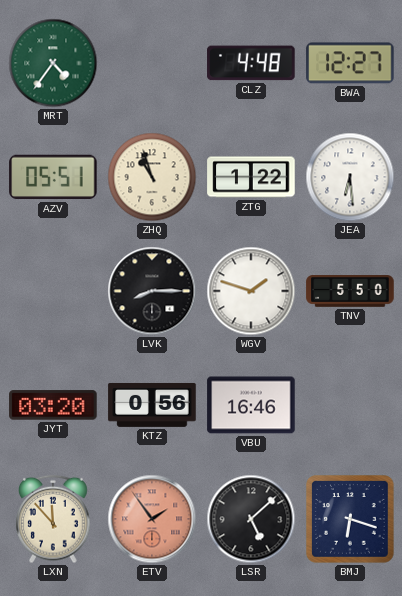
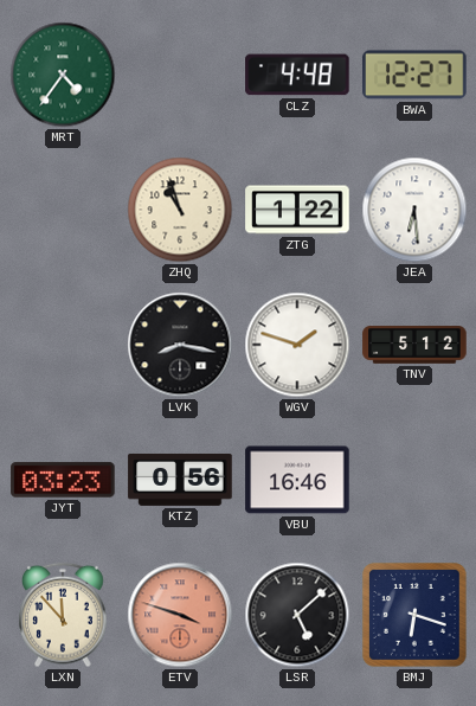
AZV: 05:51 -> none
LVK: 8:15 -> 8:17
TNV: 5:50 -> 5:12
JYT: 03:20 -> 03:23
ETV: 1:54 -> 3:48
